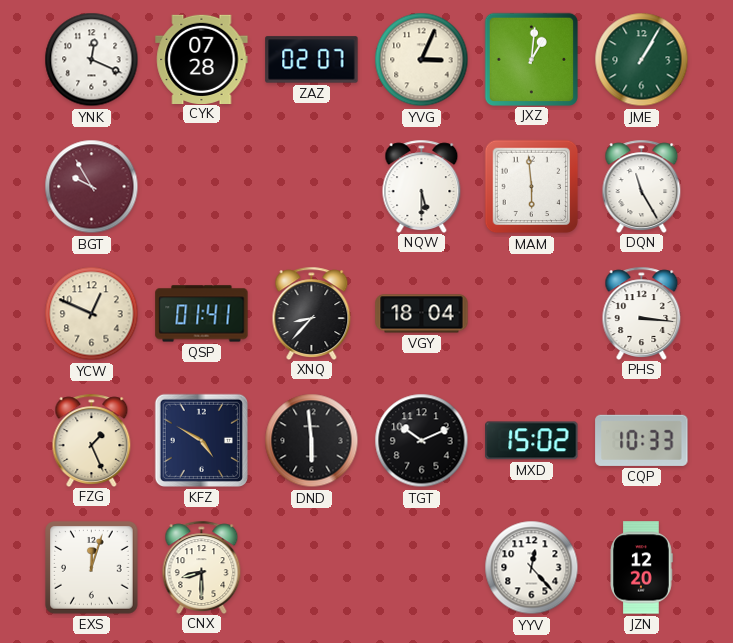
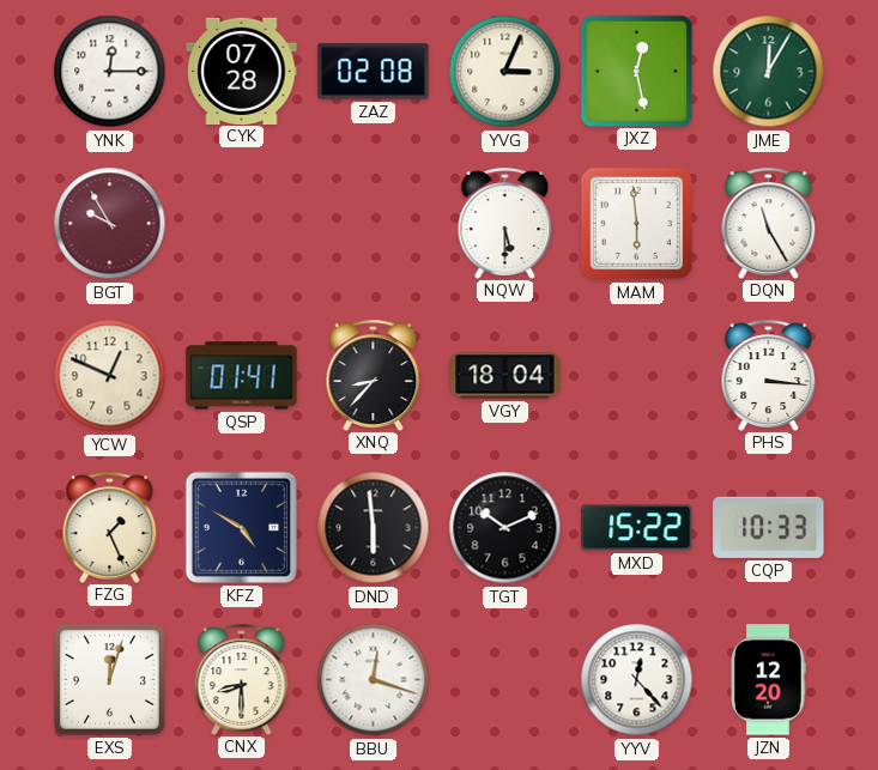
YNK: 12:19 -> 12:15
ZAZ: 02:07 -> 02:08
JXZ: 1:01 -> 12:28
JME: 1:05 -> 12:05
MXD: 15:02 -> 15:22
BBU: none -> 12:18
